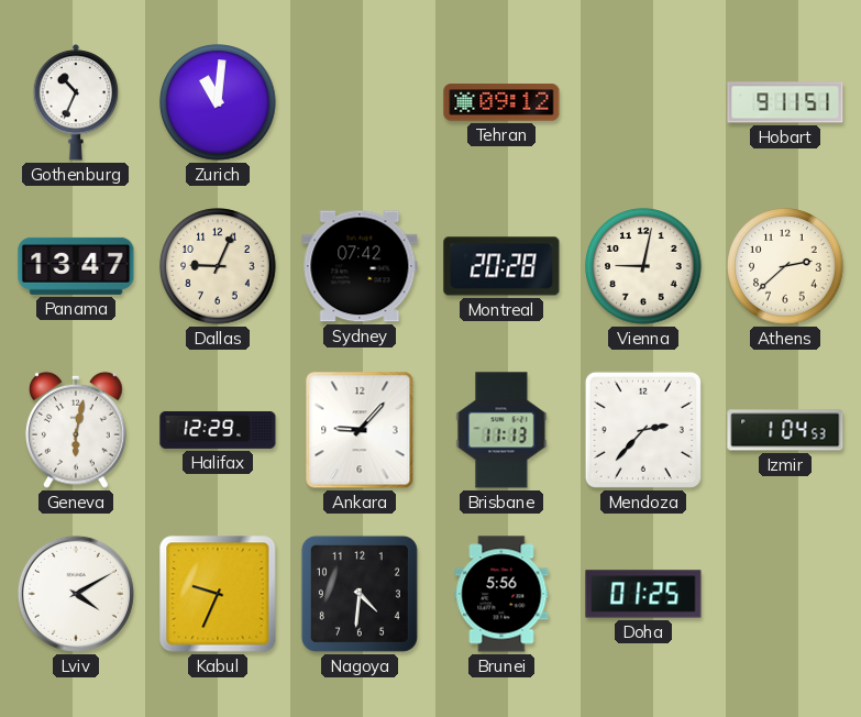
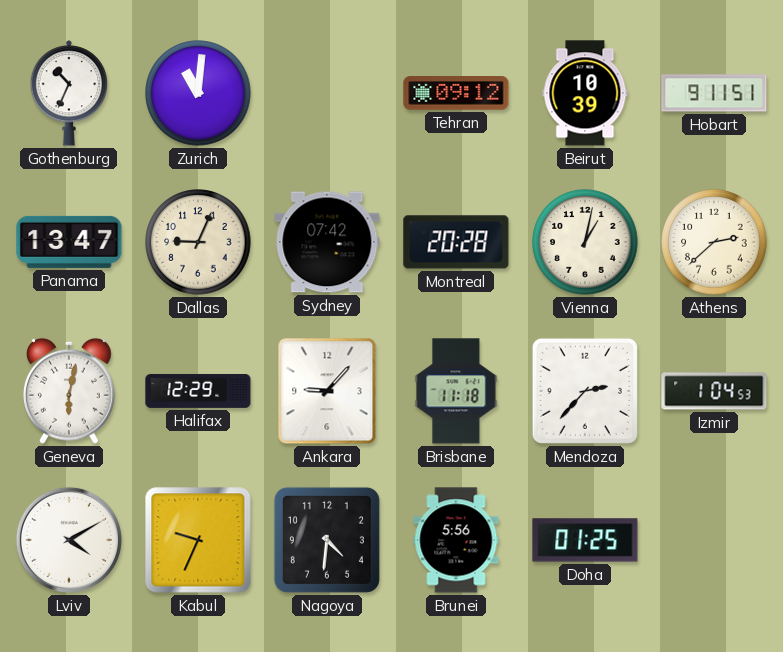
Beirut: none -> 10:39
Vienna: 9:02 -> 1:02
Brisbane: 11:13 -> 11:18
